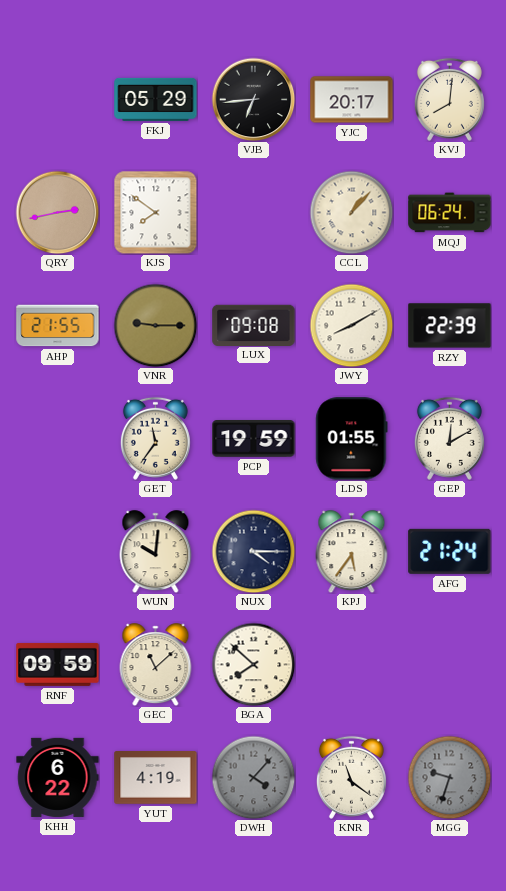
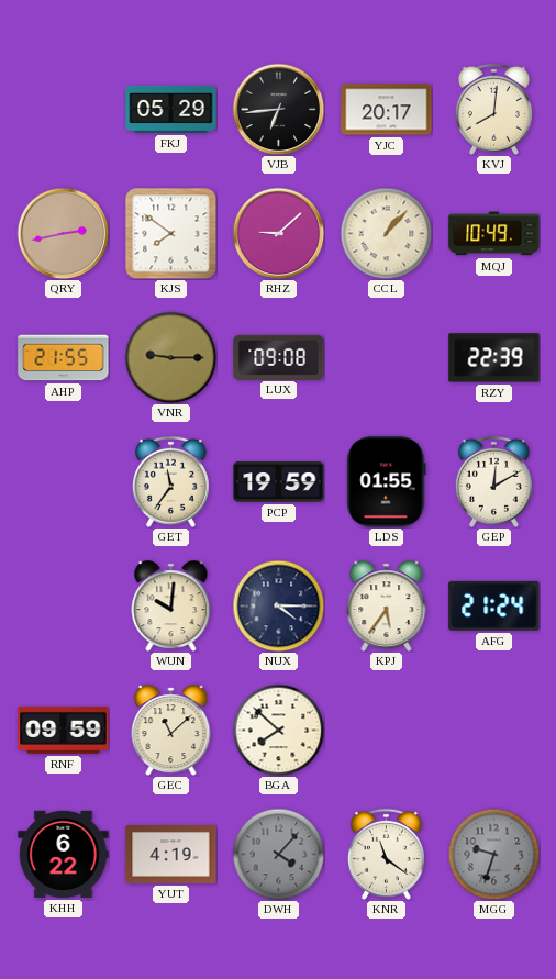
RHZ: none -> 9:08
MQJ: 06:24 -> 10:49
JWY: 8:10 -> none
